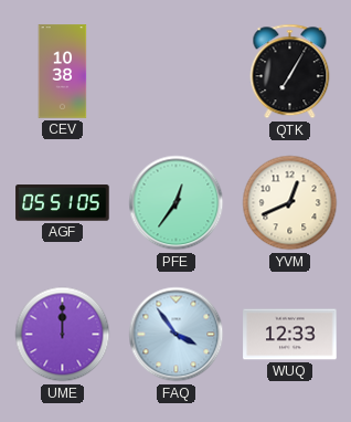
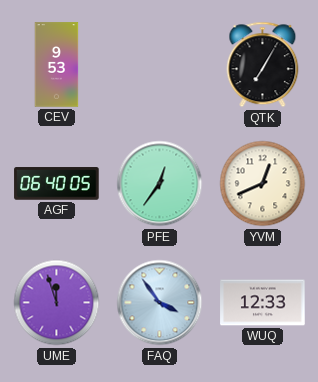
CEV: 10:38 -> 9:53
AGF: 05:51 -> 06:40
UME: 12:00 -> 11:57
